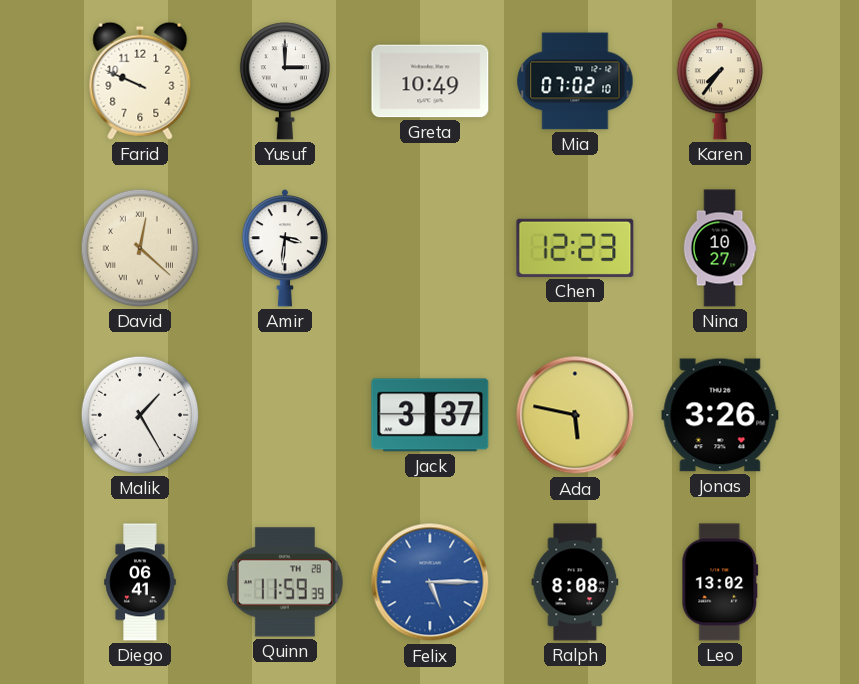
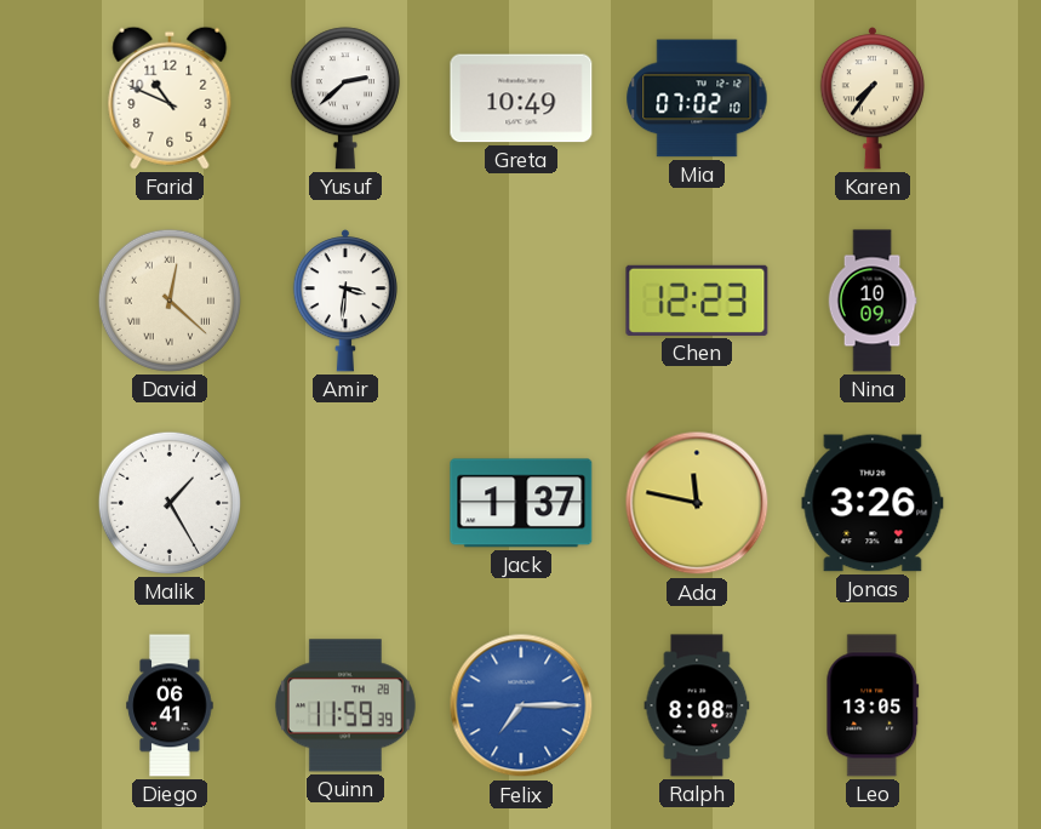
Farid: 9:49 -> 10:49
Yusuf: 3:00 -> 2:38
Nina: 10:27 -> 10:09
Jack: 3:37 -> 1:37
Ada: 5:47 -> 11:47
Felix: 5:15 -> 7:15
Leo: 13:02 -> 13:05
